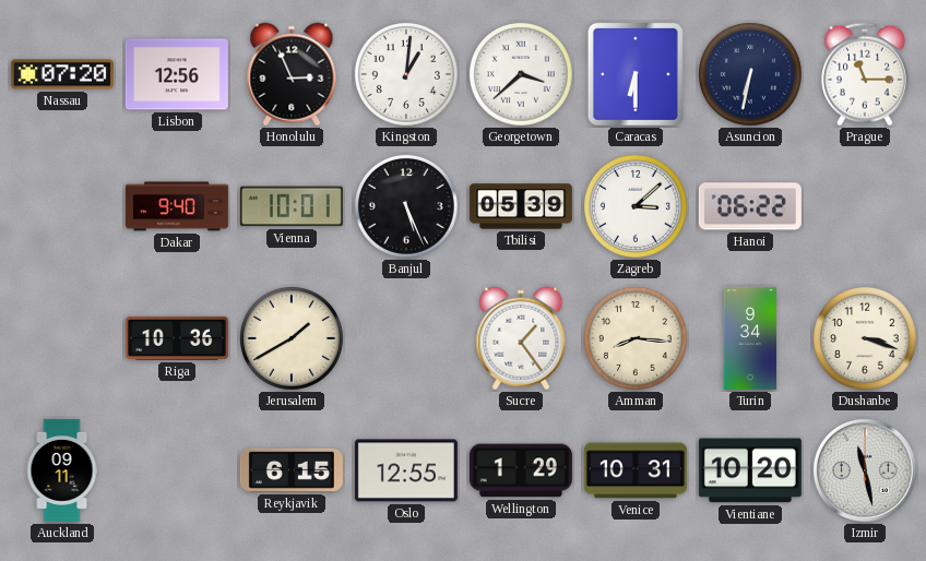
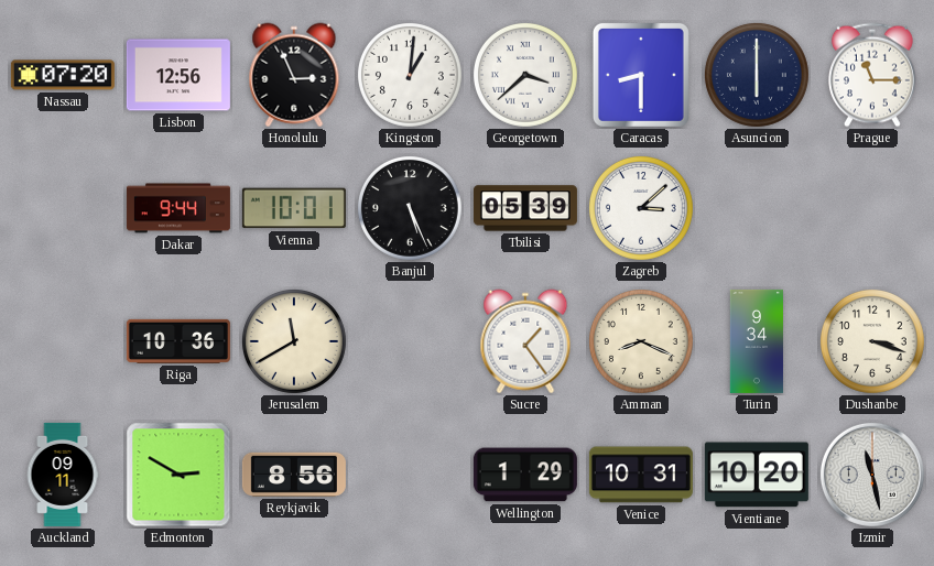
Caracas: 6:30 -> 8:30
Asuncion: 6:32 -> 6:00
Dakar: 9:40 -> 9:44
Hanoi: 06:22 -> none
Jerusalem: 1:40 -> 11:40
Amman: 8:16 -> 8:19
Edmonton: none -> 2:50
Reykjavik: 6:15 -> 8:56
Oslo: 12:55 -> none
